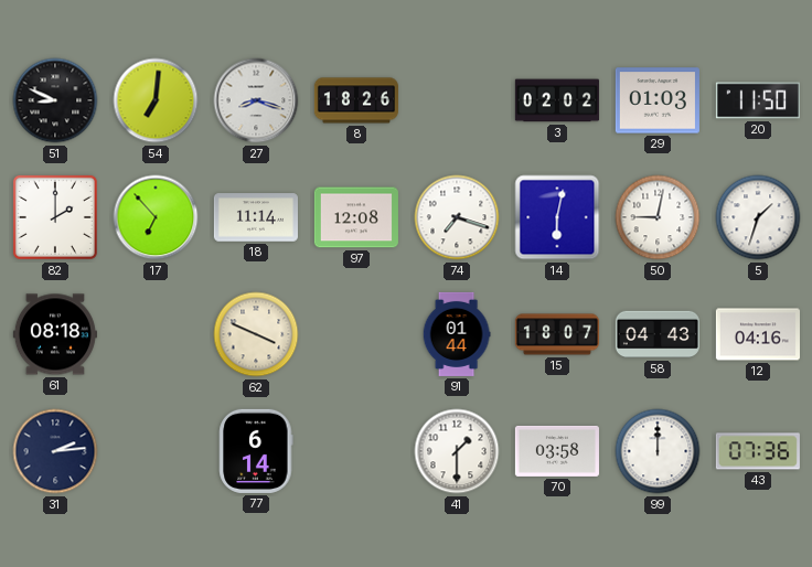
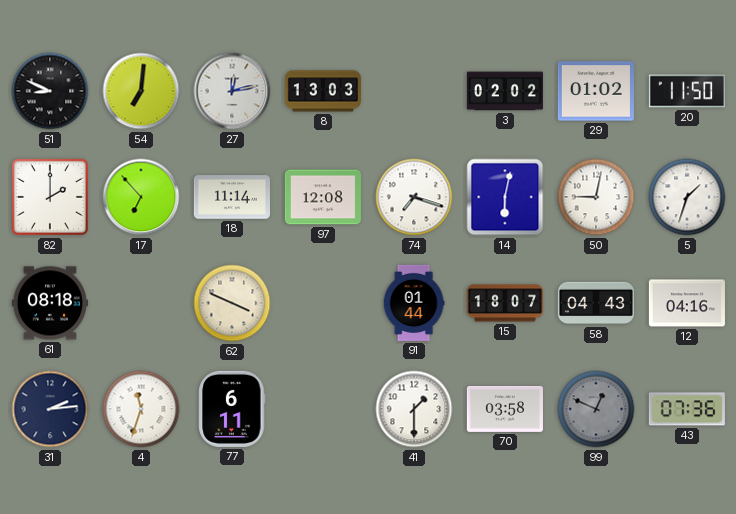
27: 8:18 -> 12:13
8: 18:26 -> 13:03
29: 01:03 -> 01:02
4: none -> 11:33
77: 6:14 -> 6:11
99: 12:00 -> 12:49
99 dial: white -> grey
